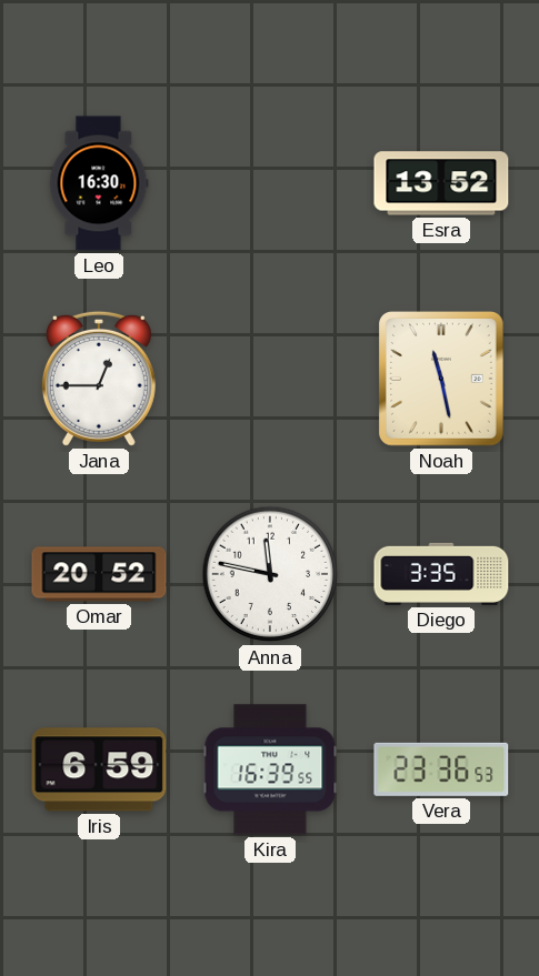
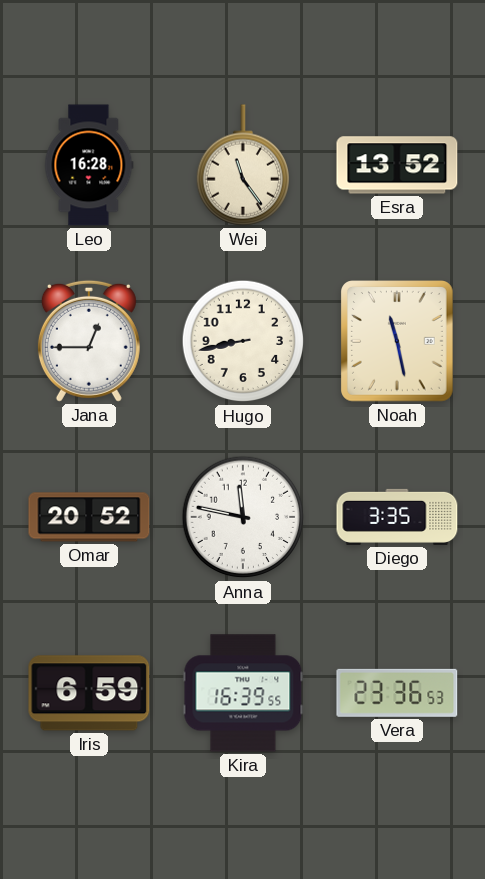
Leo: 16:30 -> 16:28
Wei: none -> 11:24
Hugo: none -> 8:43
